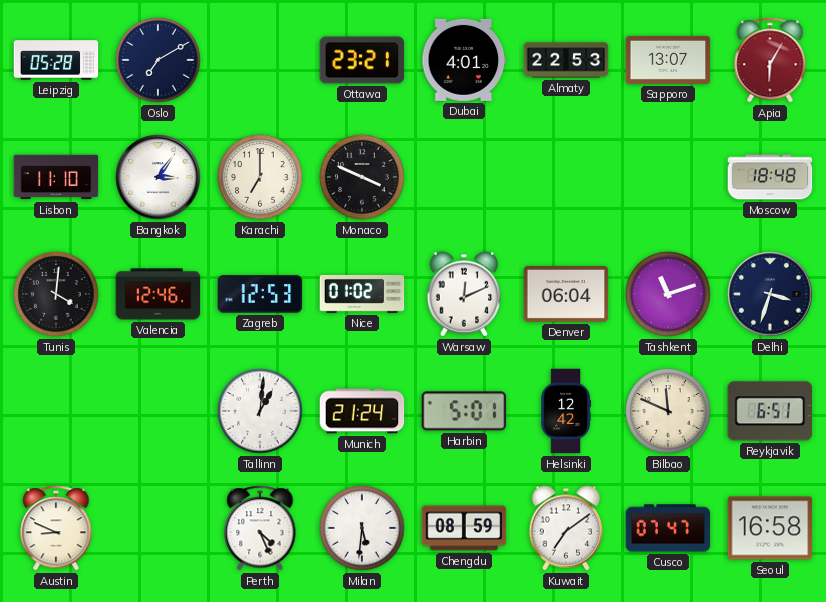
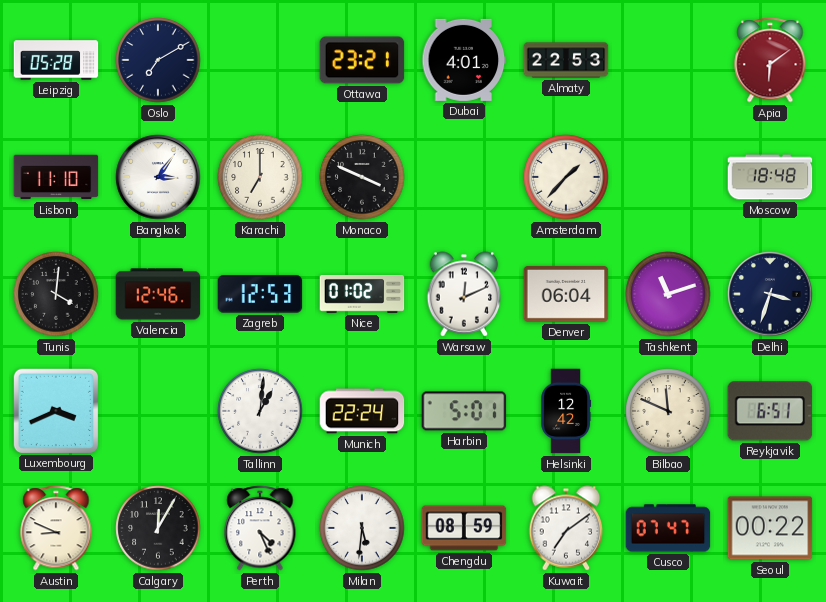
Sapporo: 13:07 -> none
Apia: 6:05 -> 6:09
Amsterdam: none -> 1:37
Luxembourg: none -> 3:41
Munich: 21:24 -> 22:24
Calgary: none -> 12:05
Seoul: 16:58 -> 00:22
